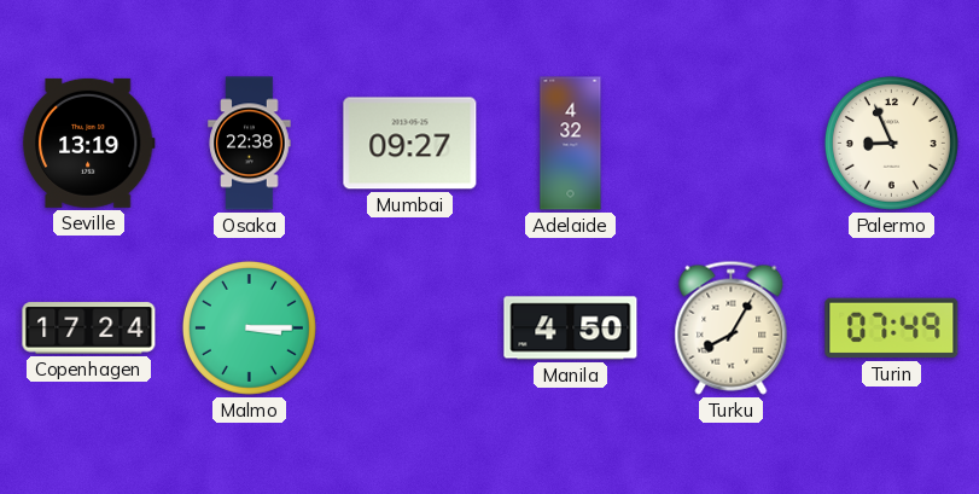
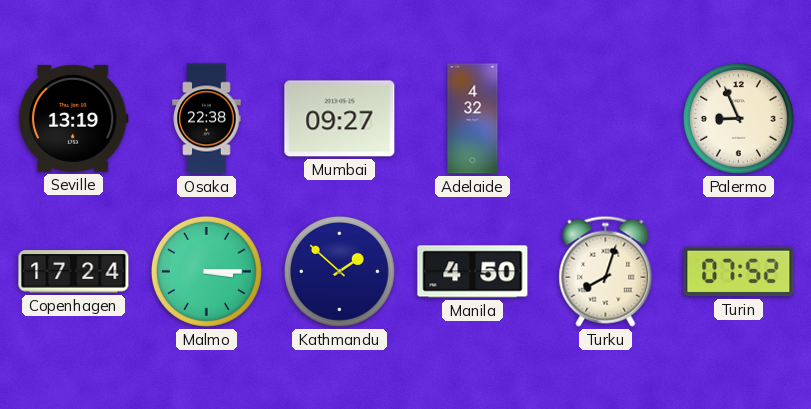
Kathmandu: none -> 1:52
Turku: 8:05 -> 8:03
Turin: 07:49 -> 07:52
